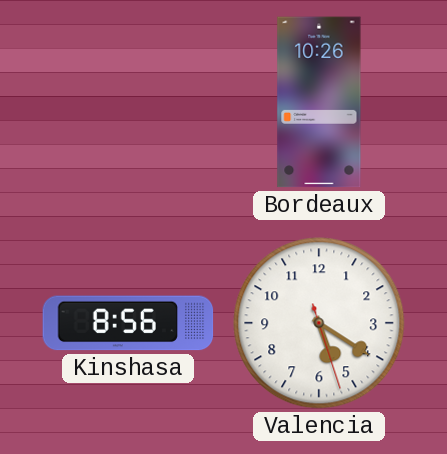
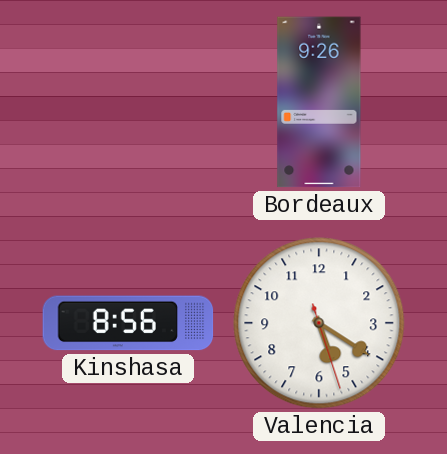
Bordeaux: 10:26 -> 9:26
